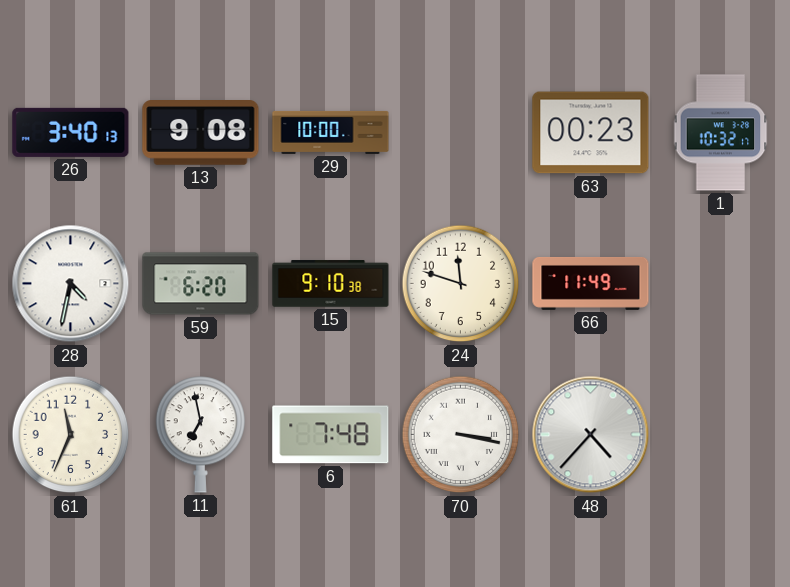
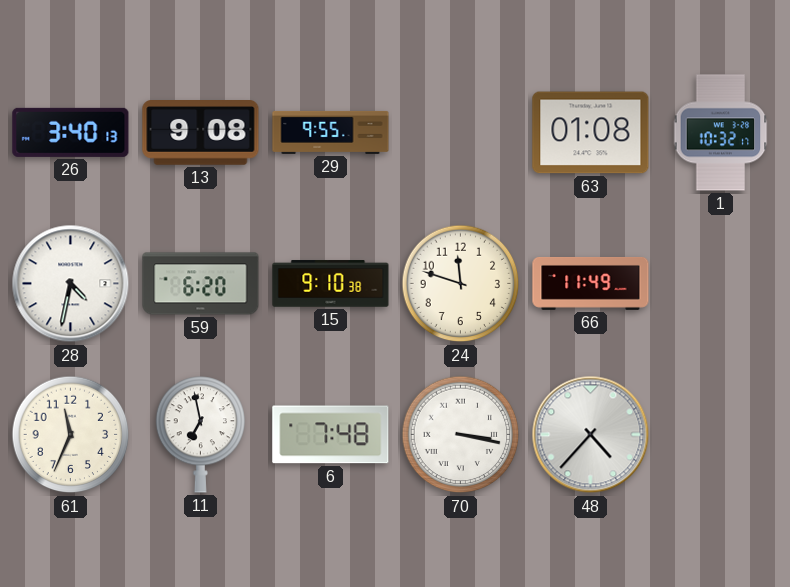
29: 10:00 -> 9:55
63: 00:23 -> 01:08
